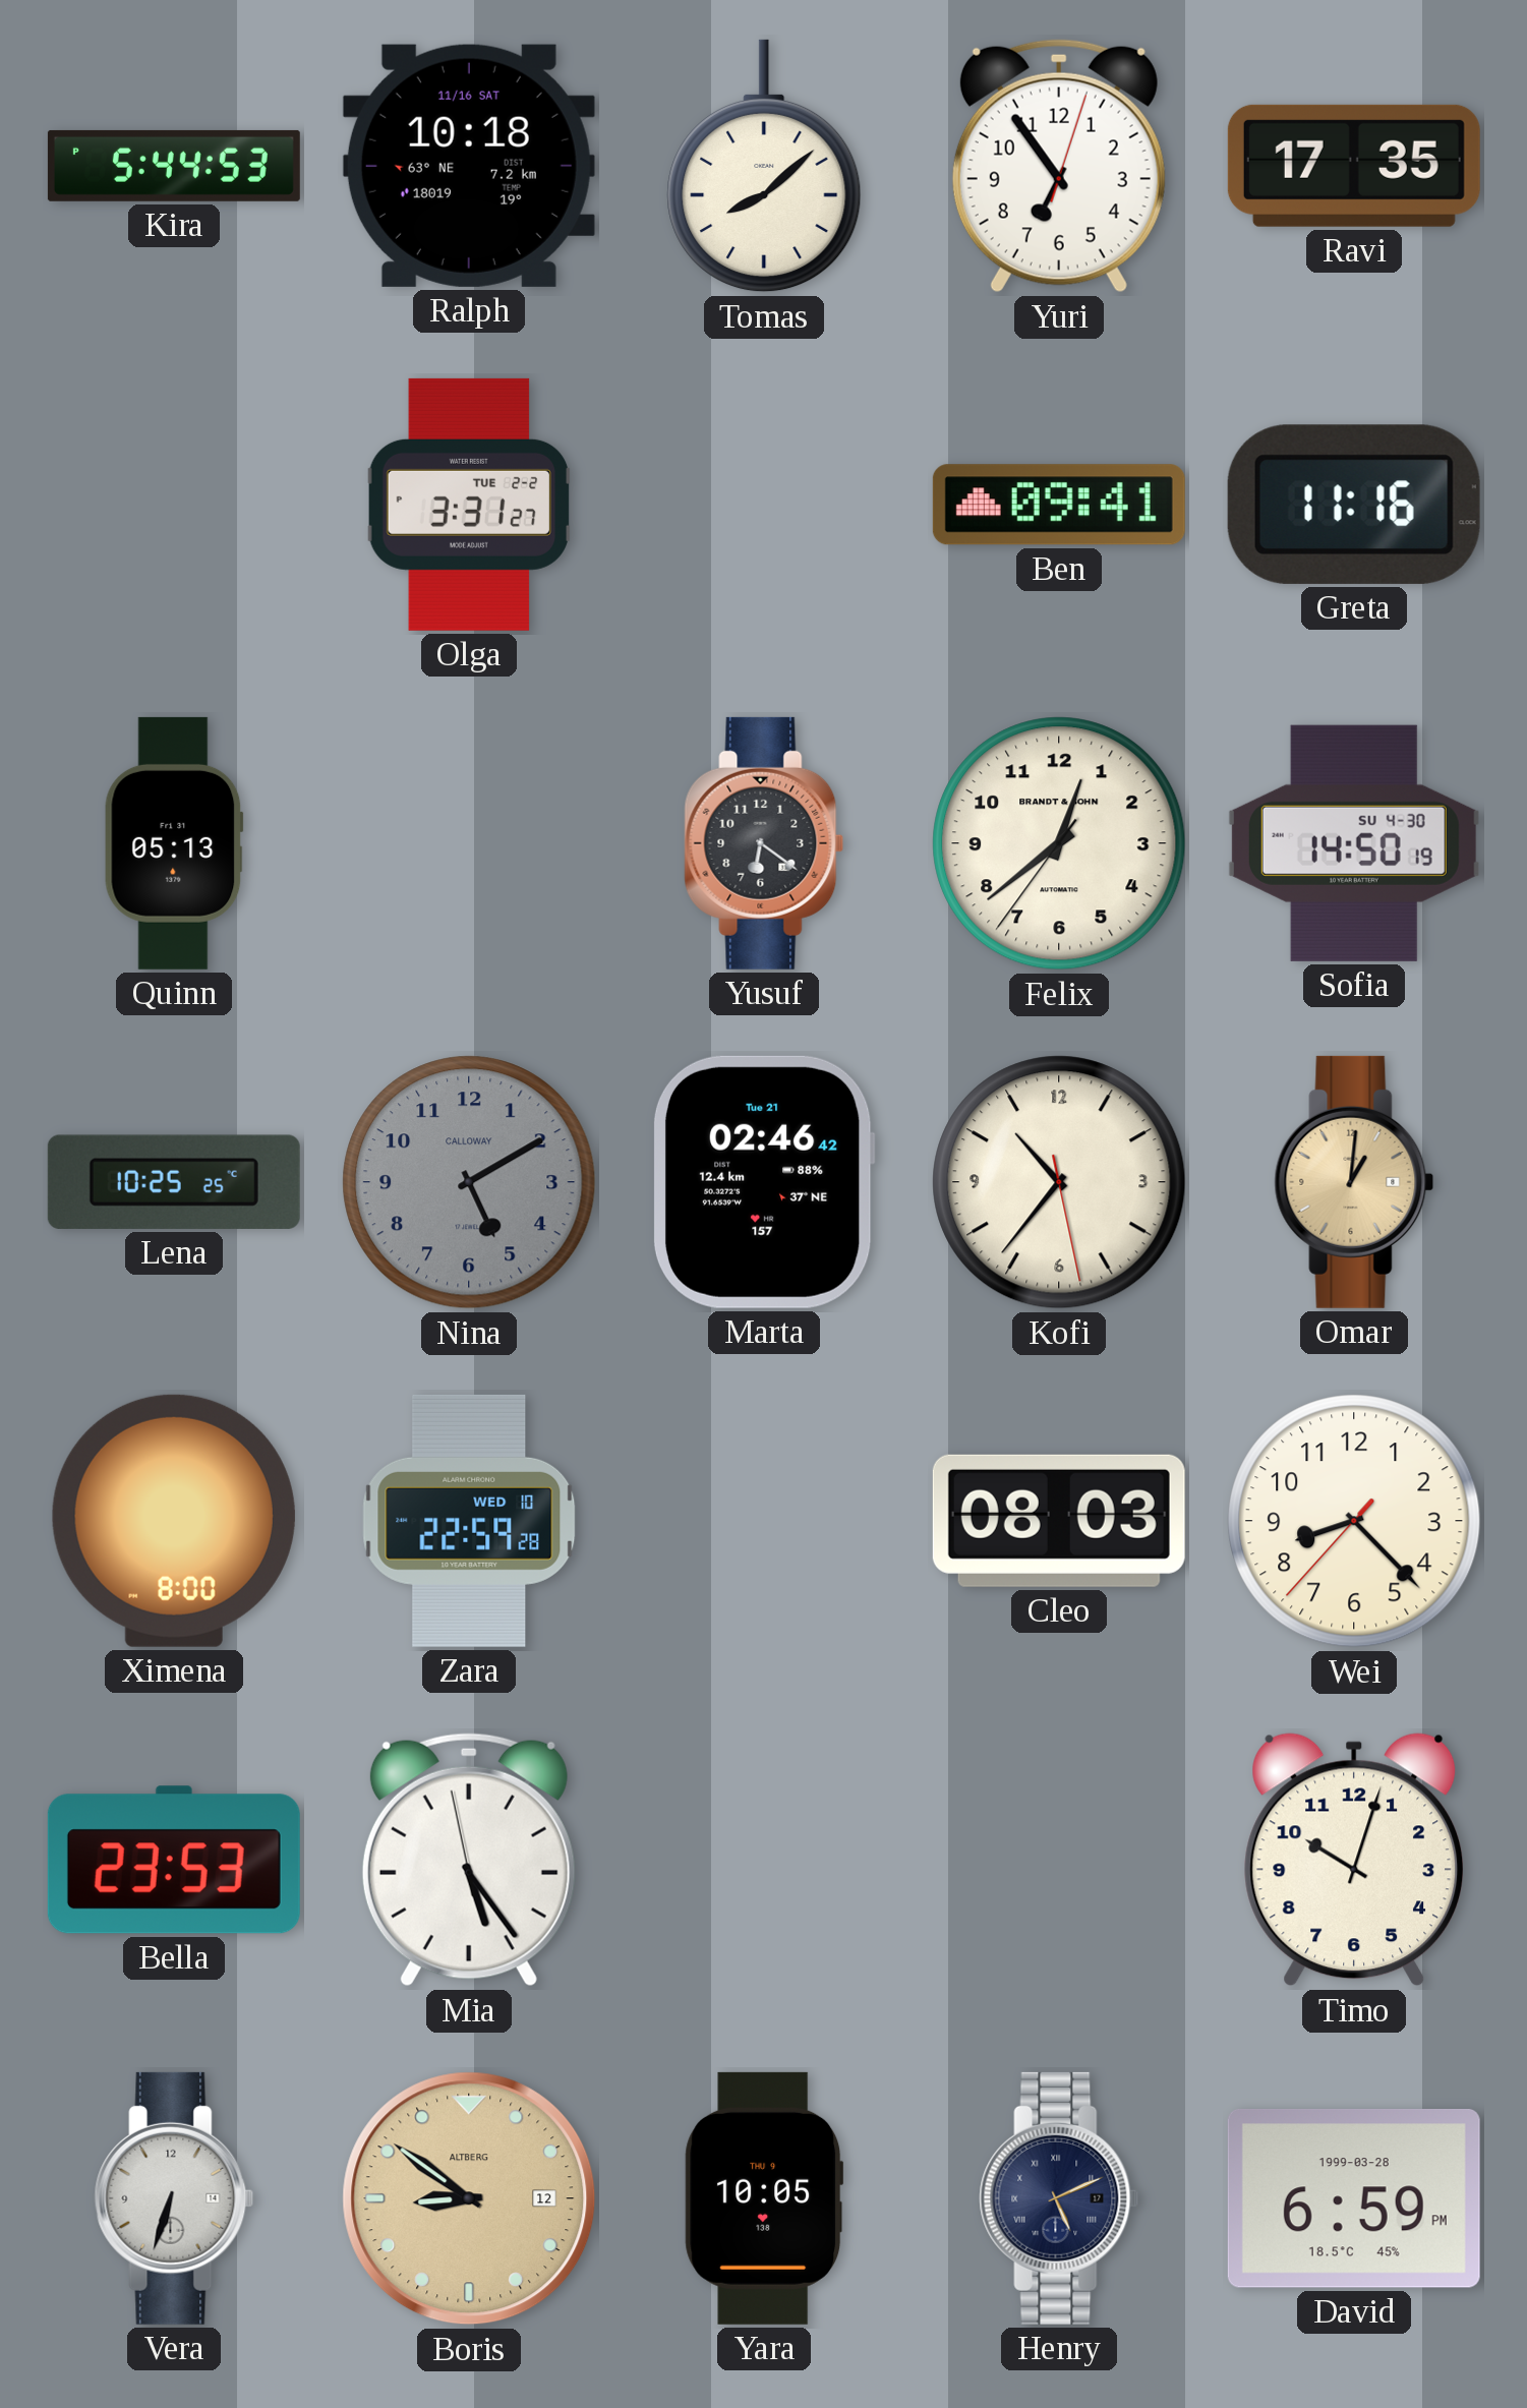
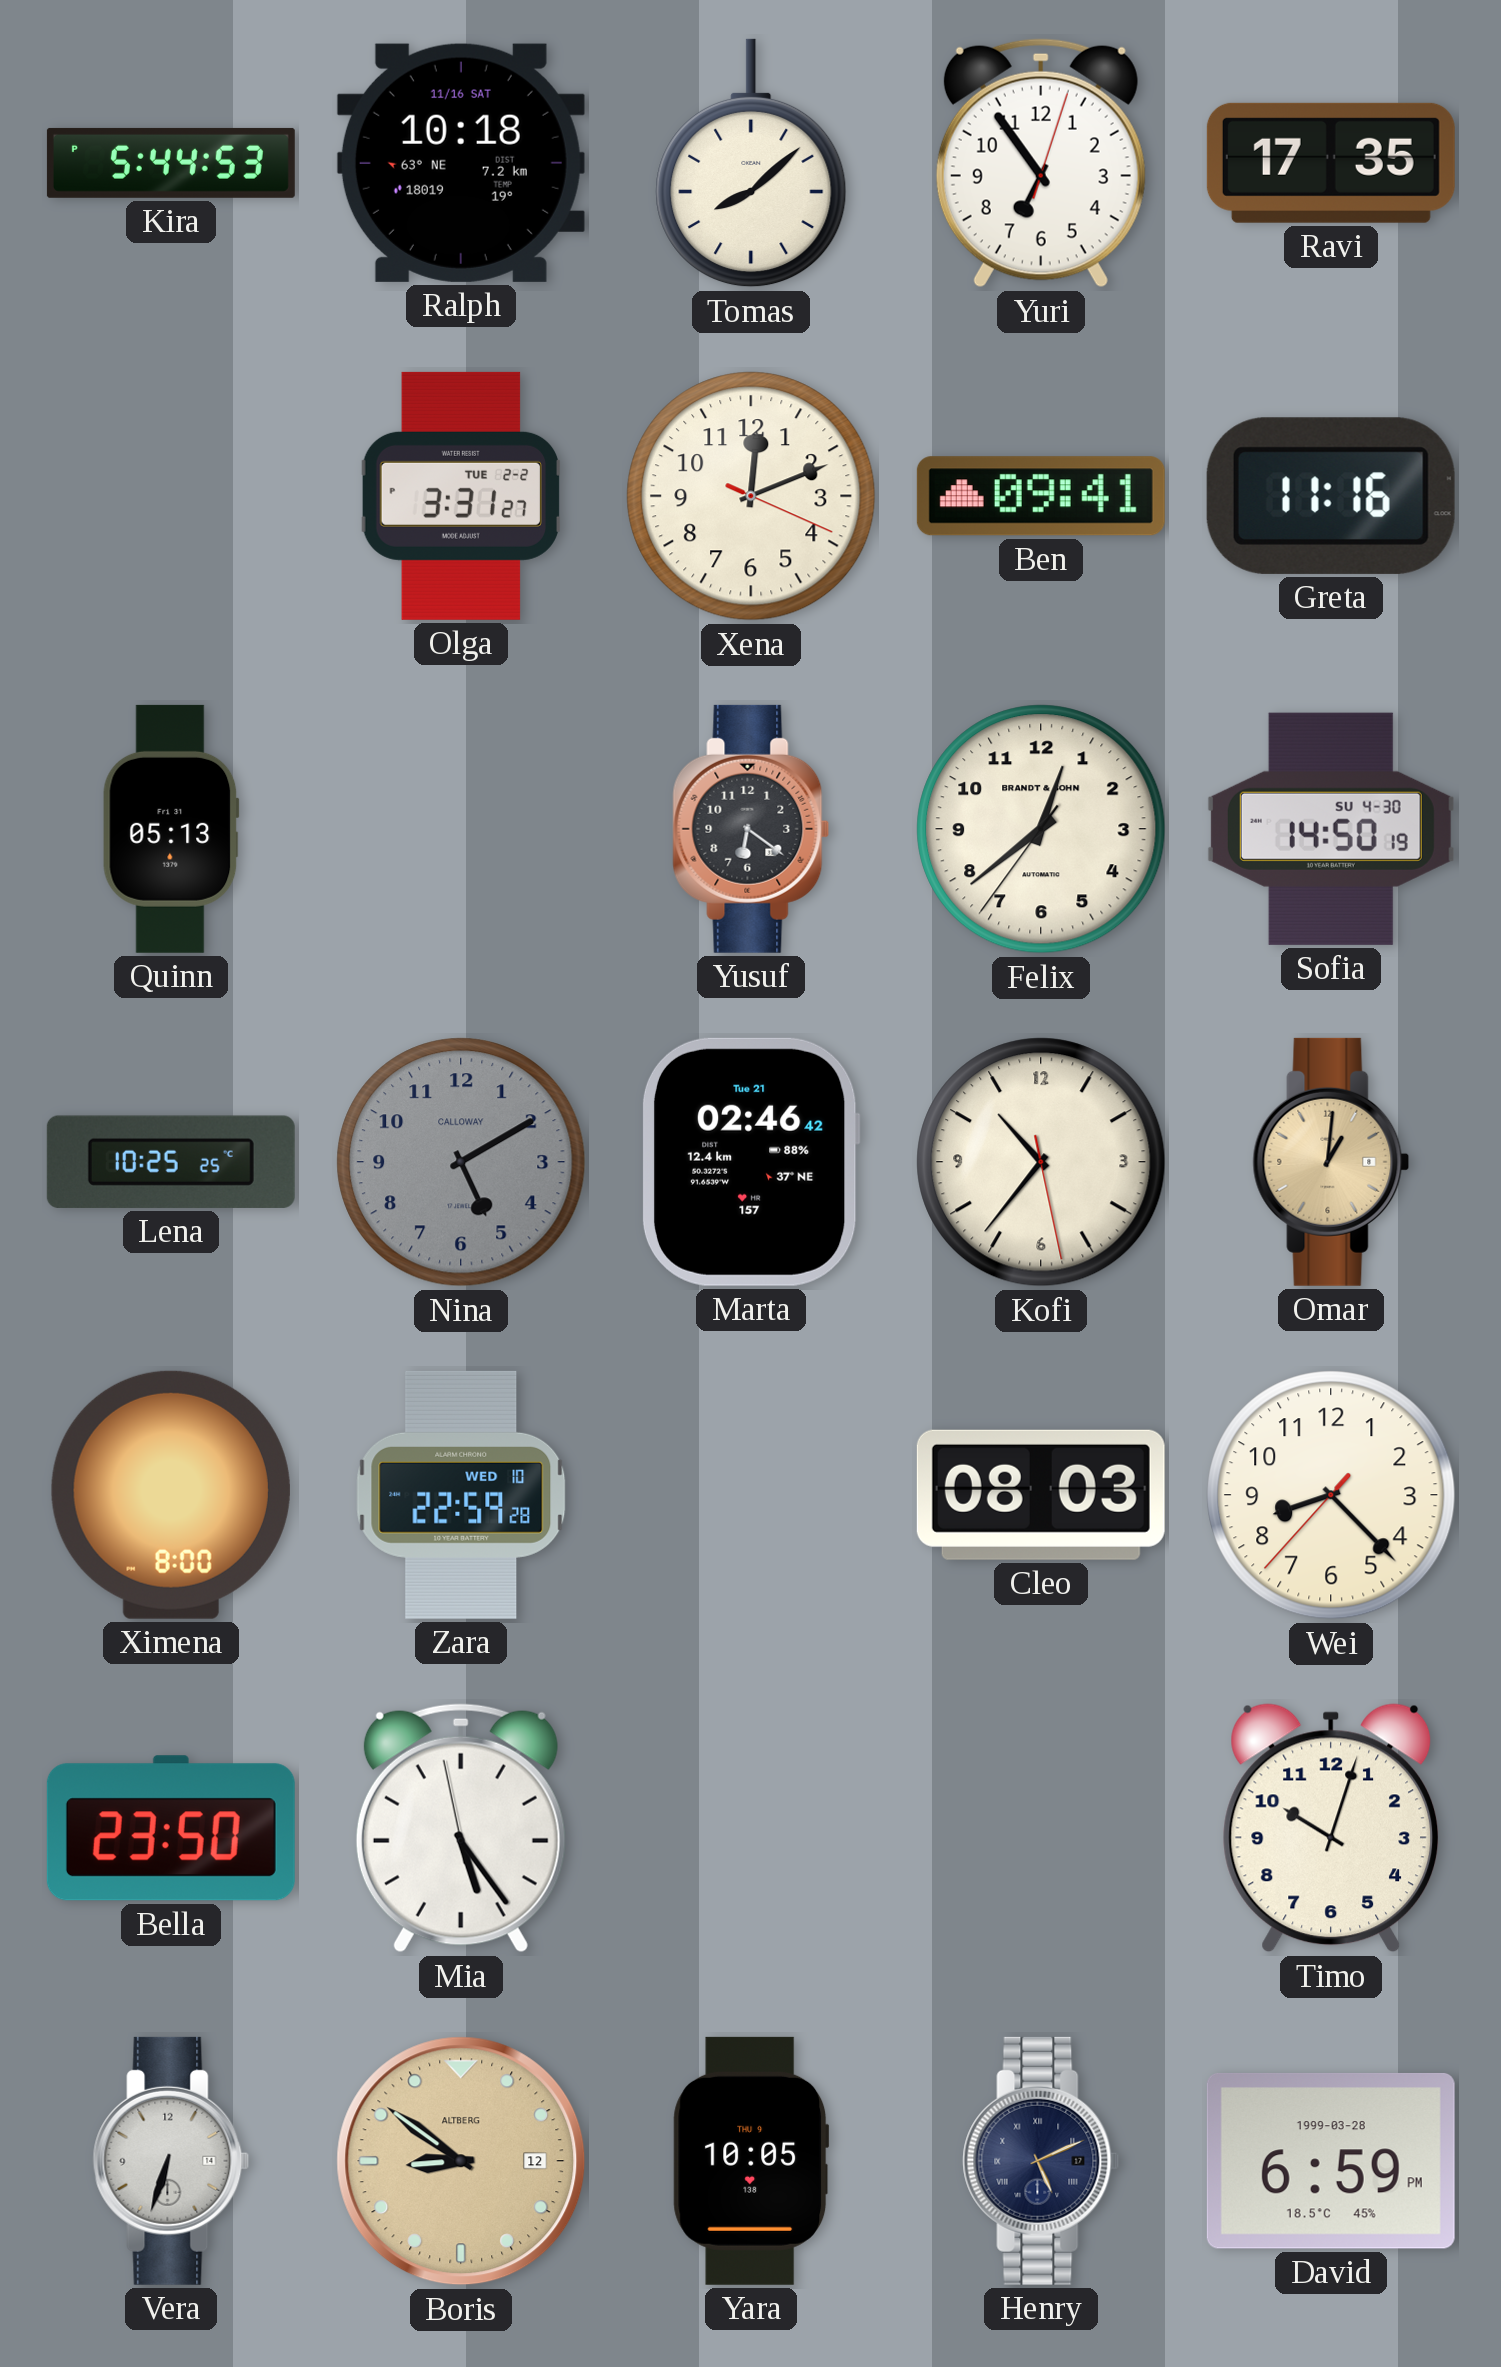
Xena: none -> 12:11
Bella: 23:53 -> 23:50
